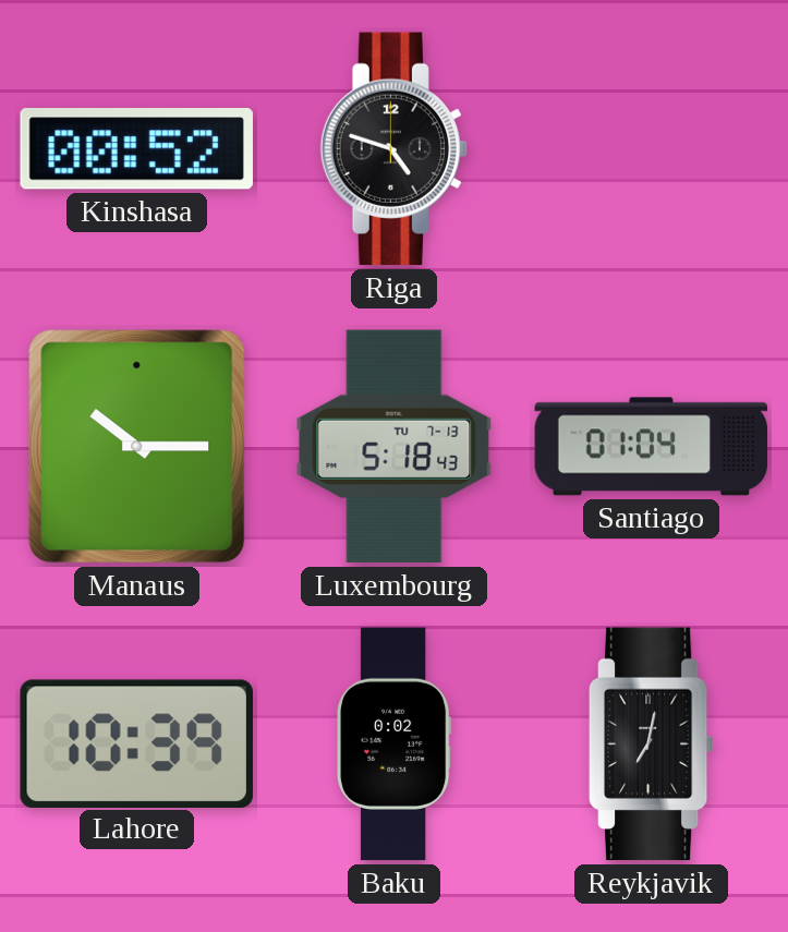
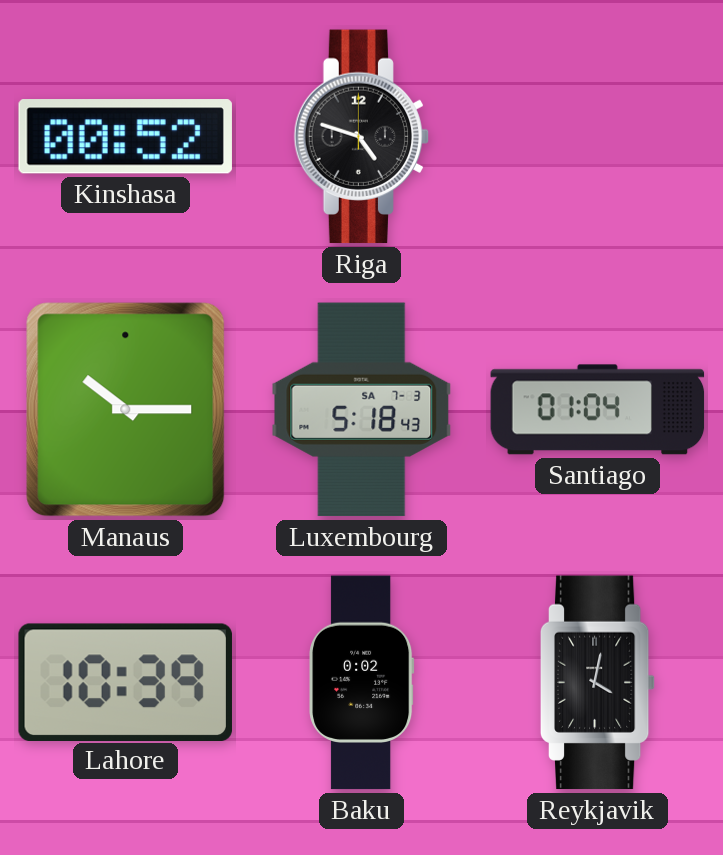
Luxembourg date: TU 7-13 -> SA 7-3
Reykjavik: 7:02 -> 4:02
